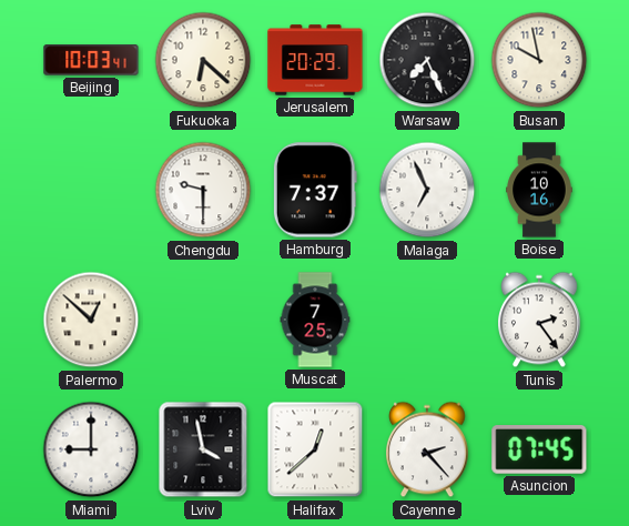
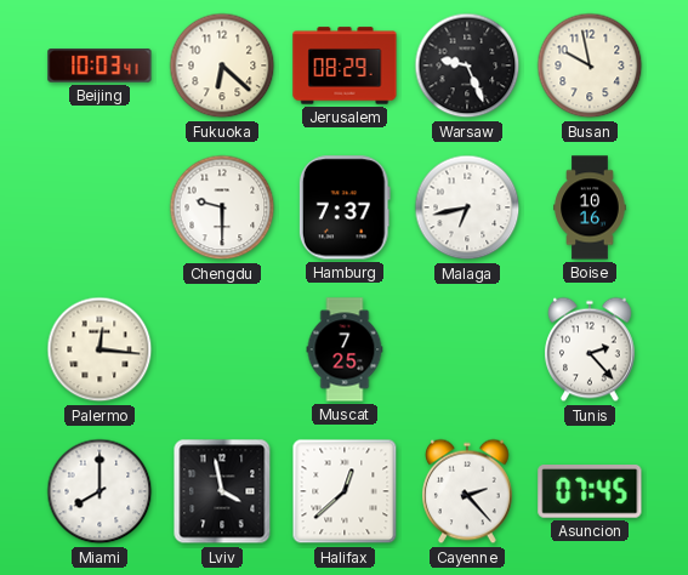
Jerusalem: 20:29 -> 08:29
Warsaw: 7:26 -> 9:26
Malaga: 6:56 -> 6:43
Palermo: 12:52 -> 12:16
Tunis: 2:24 -> 2:23
Miami: 9:00 -> 8:00
